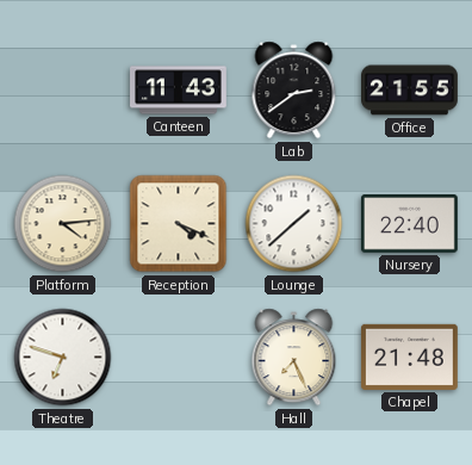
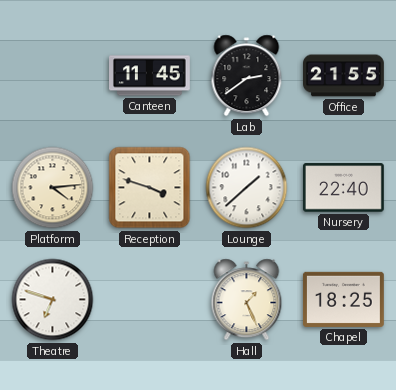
Canteen: 11:43 -> 11:45
Reception: 4:19 -> 3:48
Hall: 7:26 -> 1:26
Chapel: 21:48 -> 18:25
